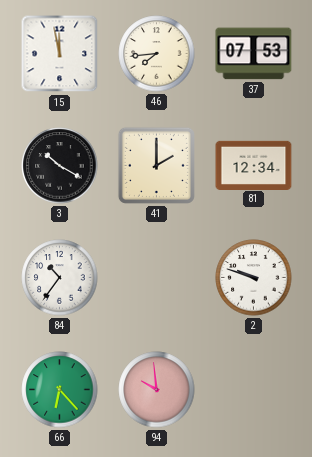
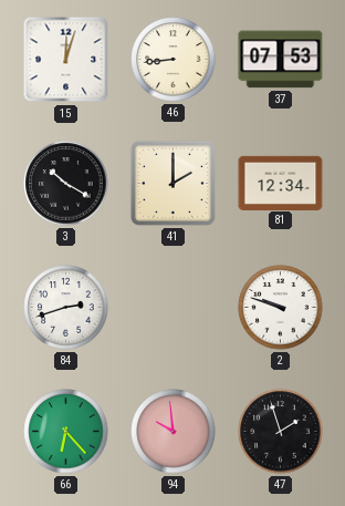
15: 11:58 -> 12:03
46: 7:44 -> 8:44
84: 10:36 -> 2:42
47: none -> 1:57
